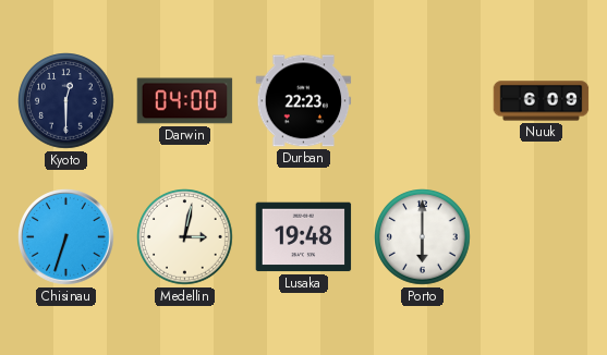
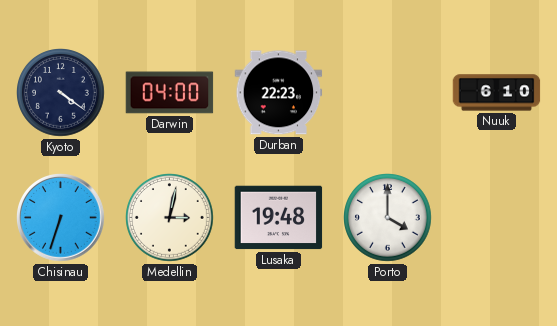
Kyoto: 12:30 -> 4:21
Nuuk: 6:09 -> 6:10
Porto: 6:00 -> 4:00
